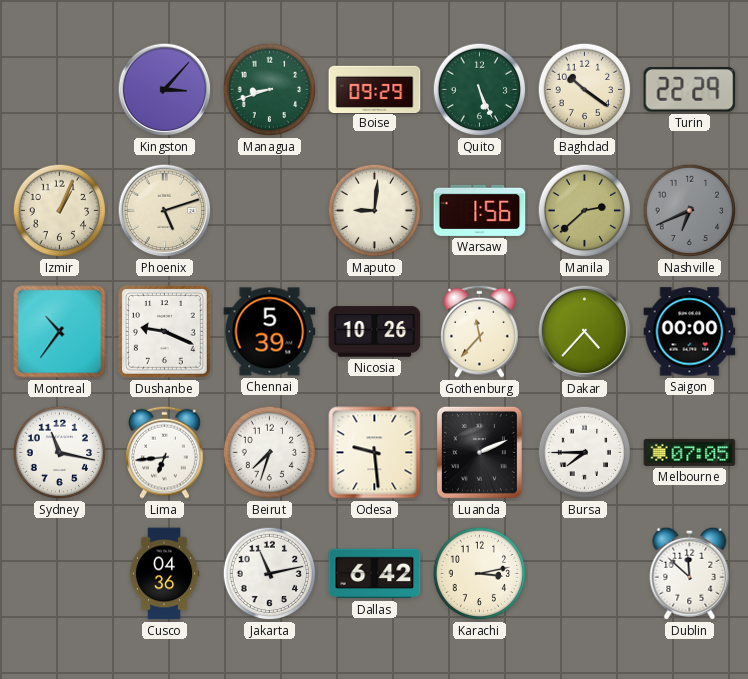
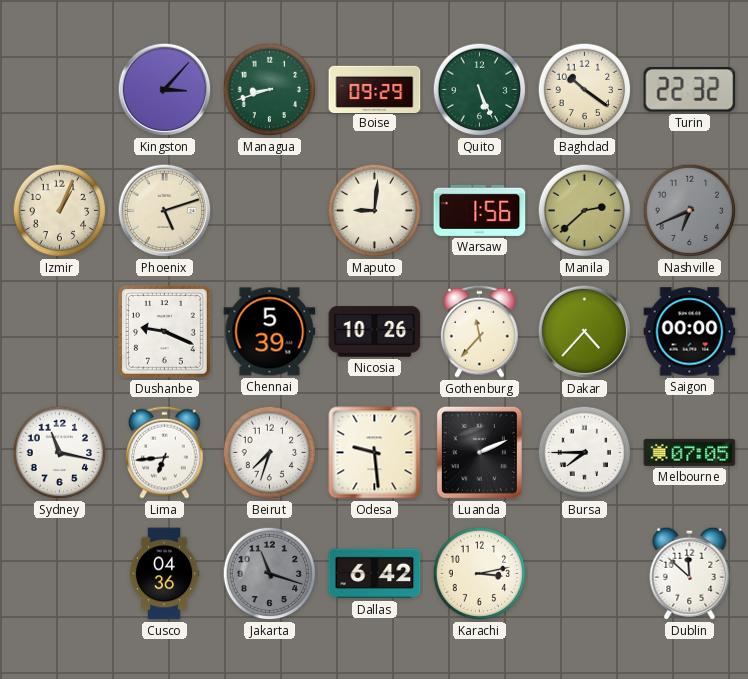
Turin: 22:29 -> 22:32
Montreal: 10:36 -> none
Jakarta: 11:13 -> 11:18
Jakarta dial: white -> grey
